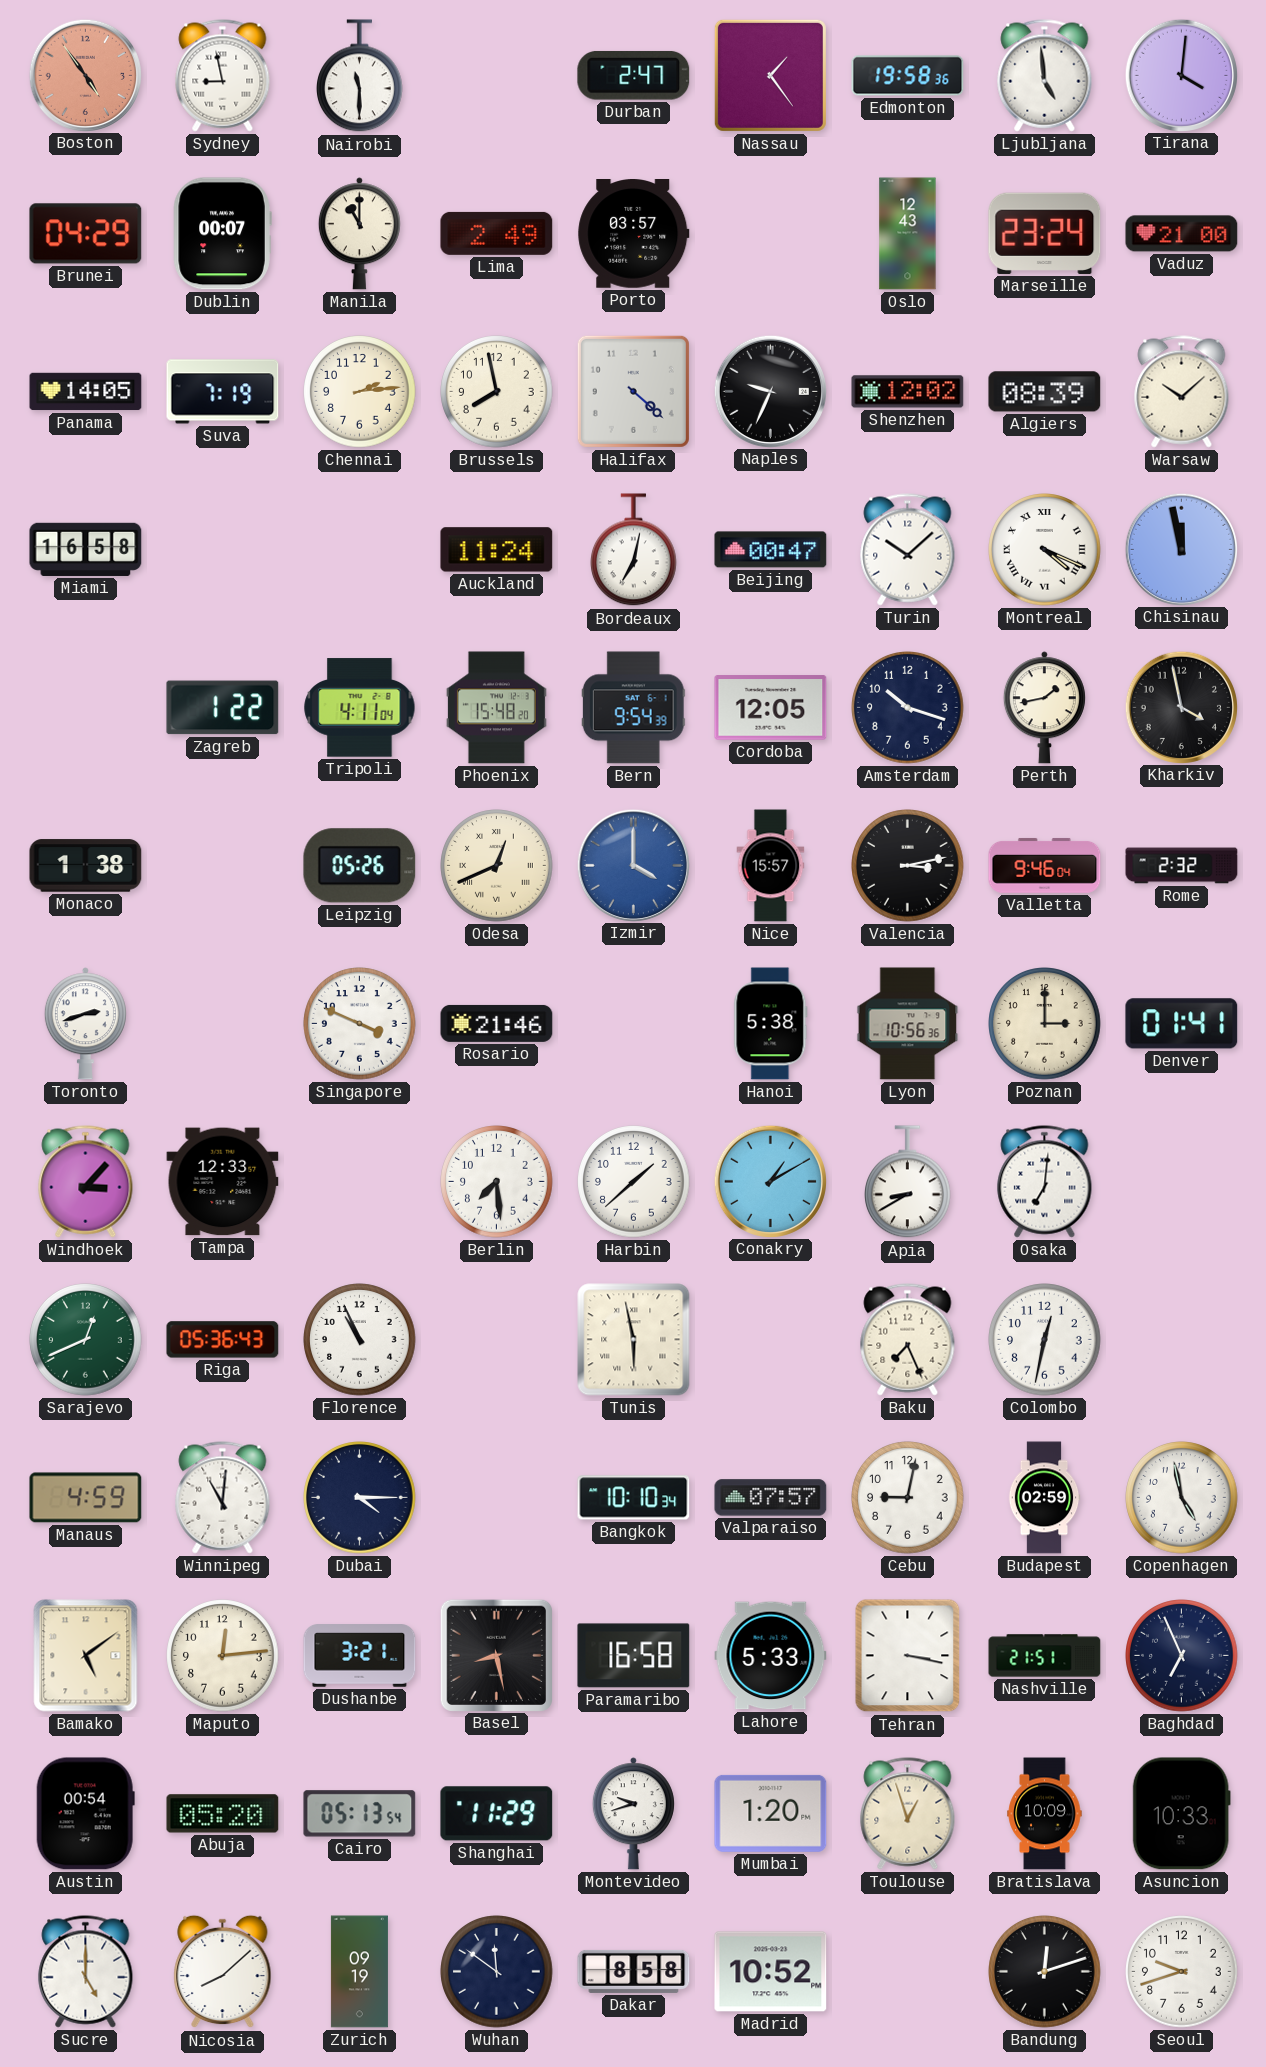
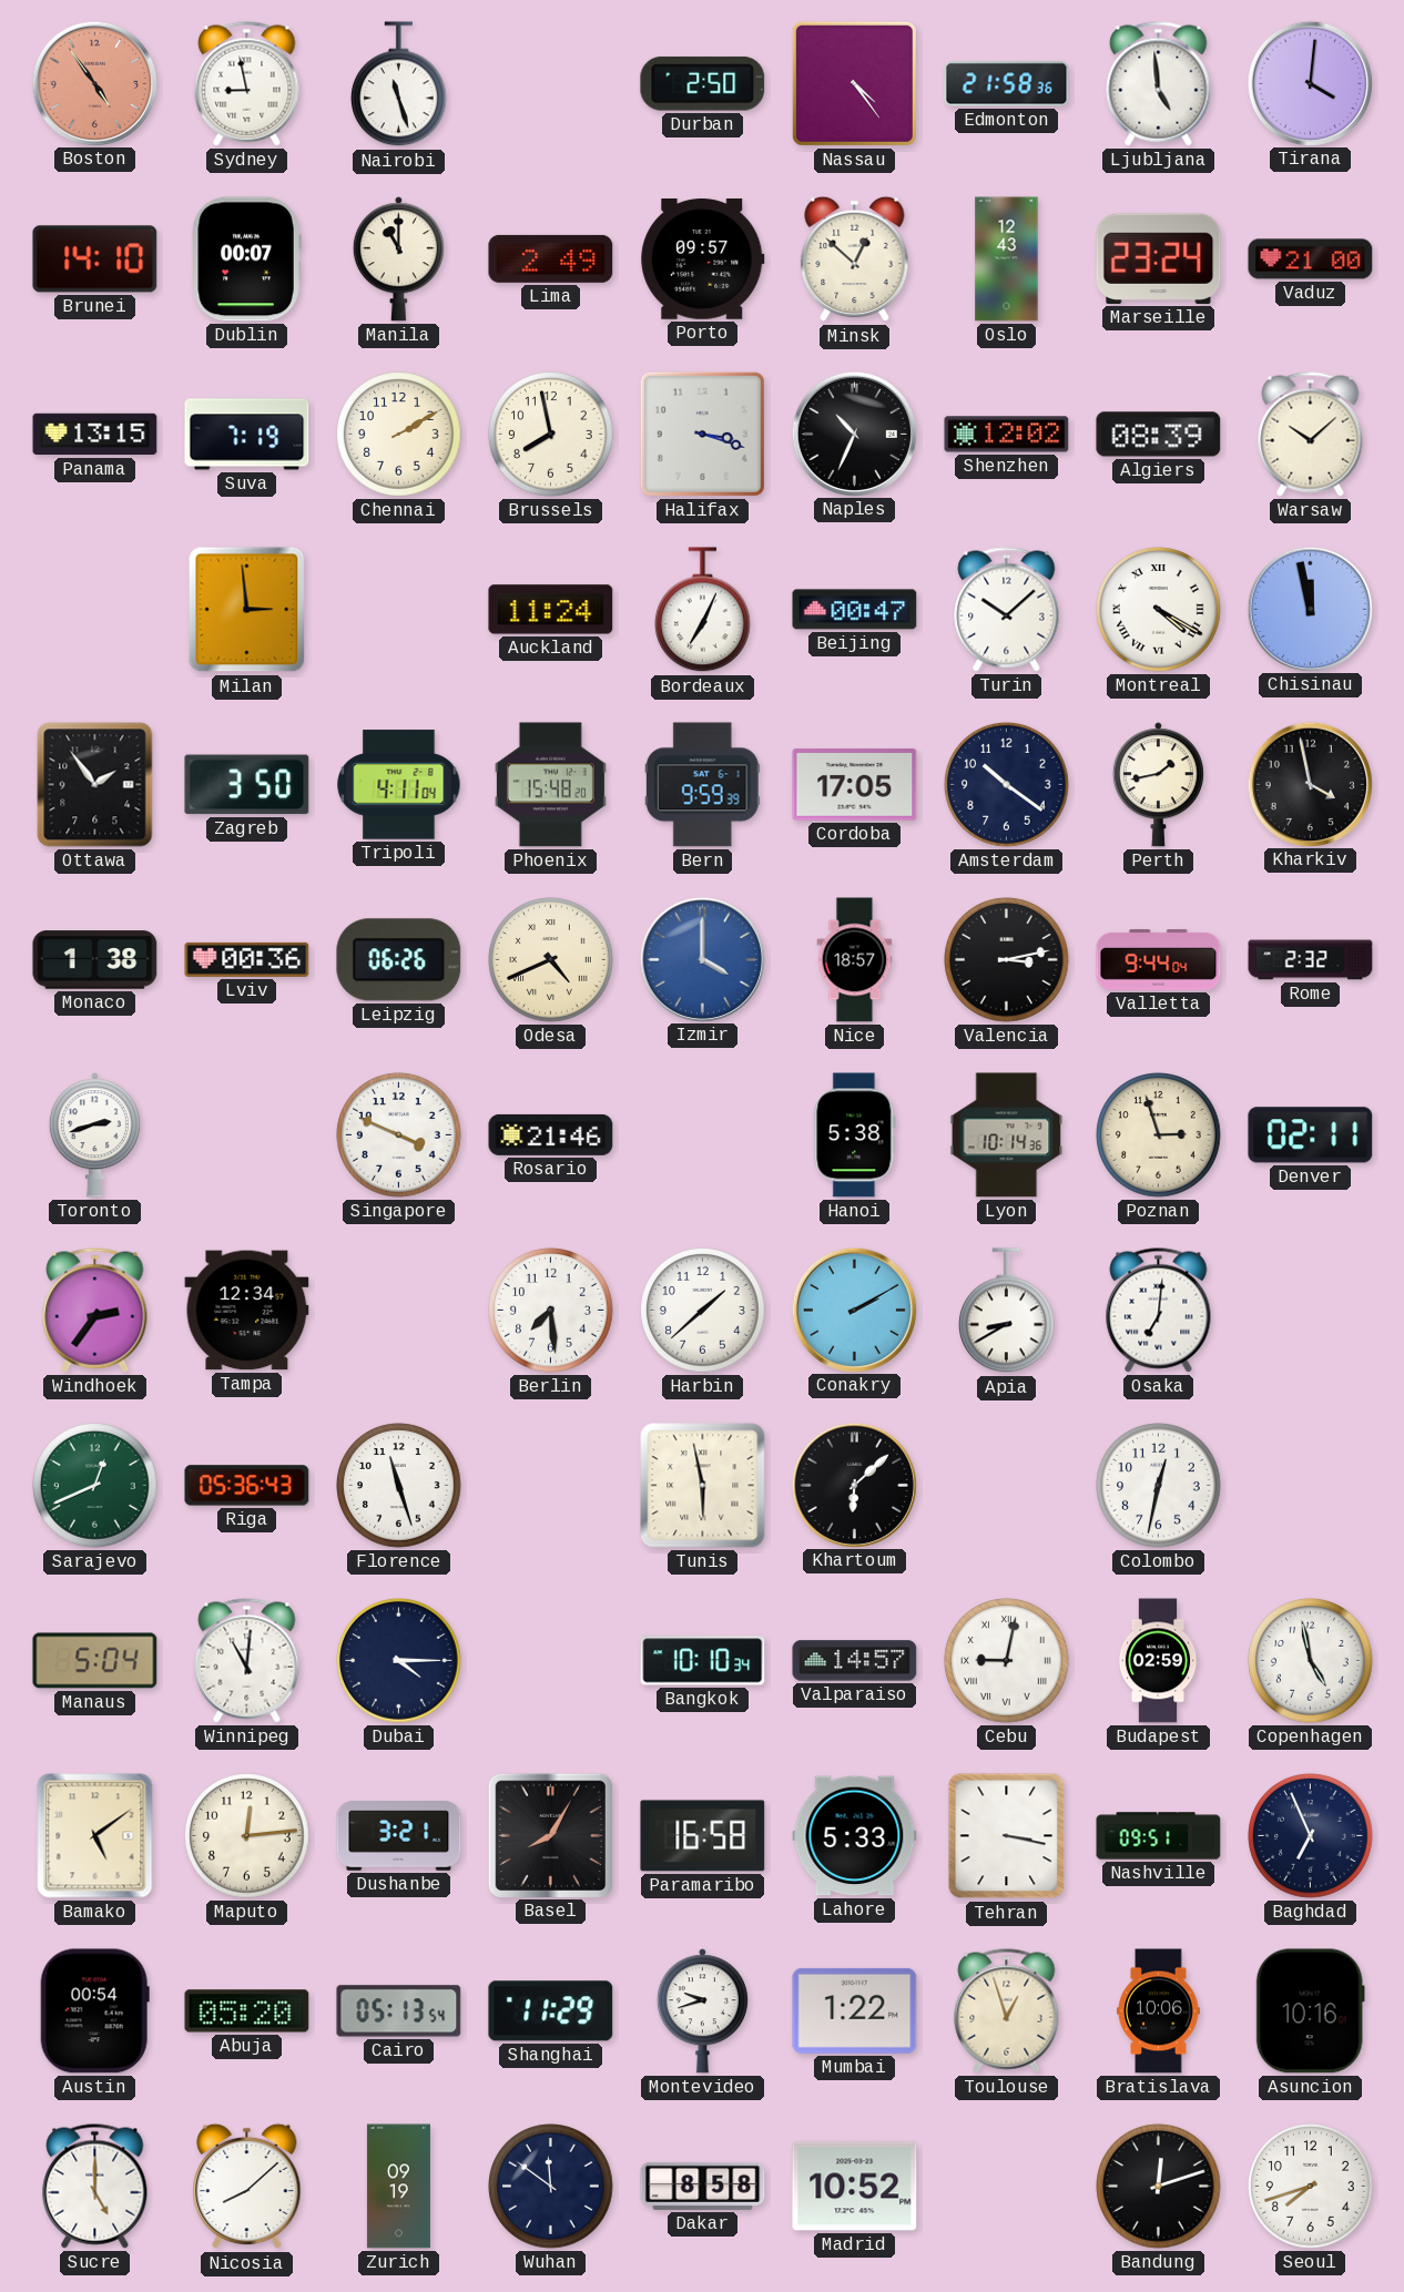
Nairobi: 11:30 -> 11:27
Durban: 2:47 -> 2:50
Nassau: 1:24 -> 4:24
Edmonton: 19:58 -> 21:58
Brunei: 04:29 -> 14:10
Porto: 03:57 -> 09:57
Minsk: none -> 12:52
Panama: 14:05 -> 13:15
Chennai: 2:14 -> 2:10
Halifax: 4:22 -> 3:18
Naples: 9:34 -> 10:34
Miami: 16:58 -> none
Milan: none -> 2:59
Bordeaux: 7:02 -> 7:04
Montreal: 4:19 -> 4:20
Ottawa: none -> 1:54
Zagreb: 1:22 -> 3:50
Bern: 9:54 -> 9:59
Cordoba: 12:05 -> 17:05
Amsterdam: 10:18 -> 10:21
Lviv: none -> 00:36
Leipzig: 05:26 -> 06:26
Odesa: 12:41 -> 4:41
Nice: 15:57 -> 18:57
Valletta: 9:46 -> 9:44
Lyon: 10:56 -> 10:14
Poznan: 3:00 -> 2:57
Denver: 01:41 -> 02:11
Windhoek: 3:07 -> 2:36
Tampa: 12:33 -> 12:34
Conakry: 1:10 -> 2:10
Florence: 10:56 -> 11:27
Khartoum: none -> 6:08
Baku: 7:26 -> none
Manaus: 4:59 -> 5:04
Valparaiso: 07:57 -> 14:57
Cebu numerals: Arabic -> Roman
Basel: 8:28 -> 8:05
Nashville: 21:51 -> 09:51
Mumbai: 1:20 -> 1:22
Bratislava: 10:09 -> 10:06
Asuncion: 10:33 -> 10:16
Seoul: 9:42 -> 7:42
